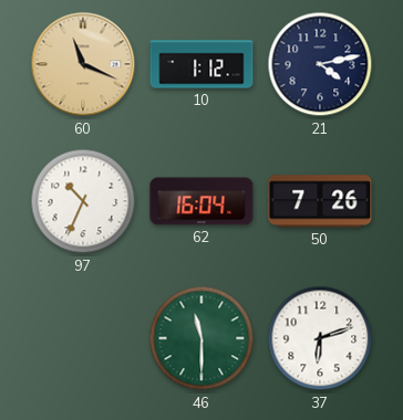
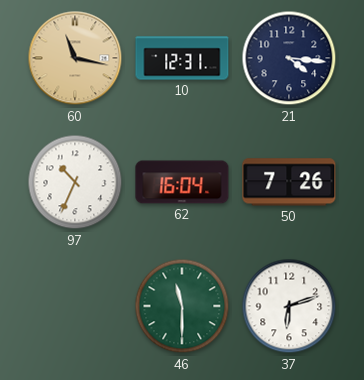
60: 11:19 -> 11:17
10: 1:12 -> 12:31
21: 4:13 -> 4:16
